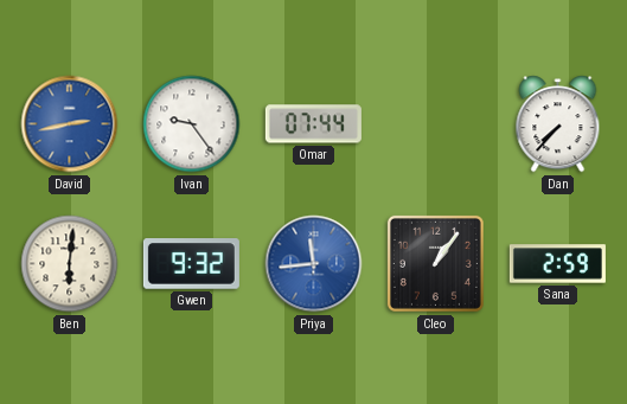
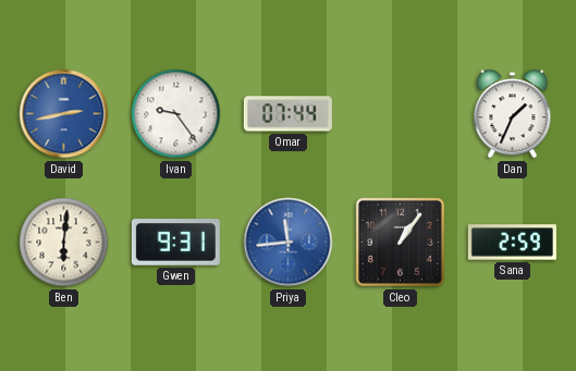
Dan: 7:37 -> 1:34
Gwen: 9:32 -> 9:31
